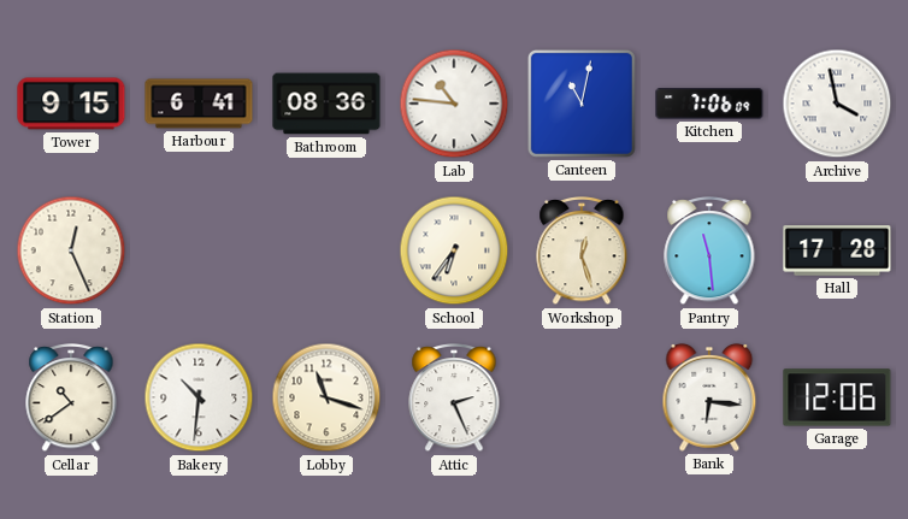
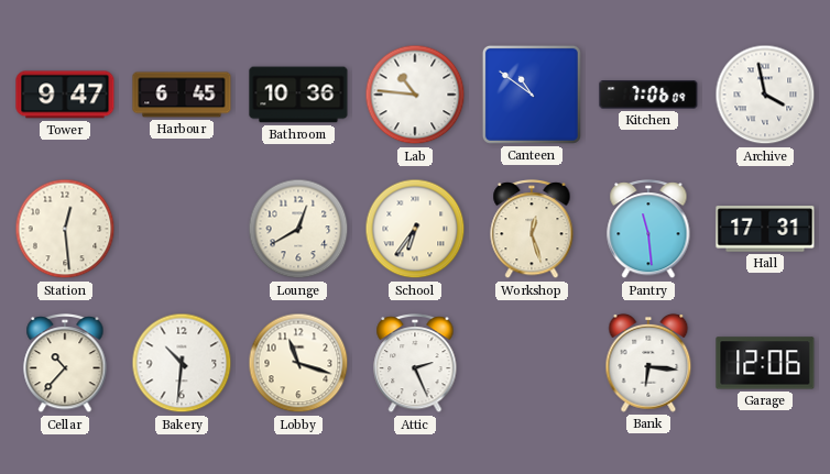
Tower: 9:15 -> 9:47
Harbour: 6:41 -> 6:45
Bathroom: 08:36 -> 10:36
Canteen: 11:02 -> 10:51
Station: 12:26 -> 12:29
Lounge: none -> 12:40
Hall: 17:28 -> 17:31
Cellar: 10:39 -> 10:37
